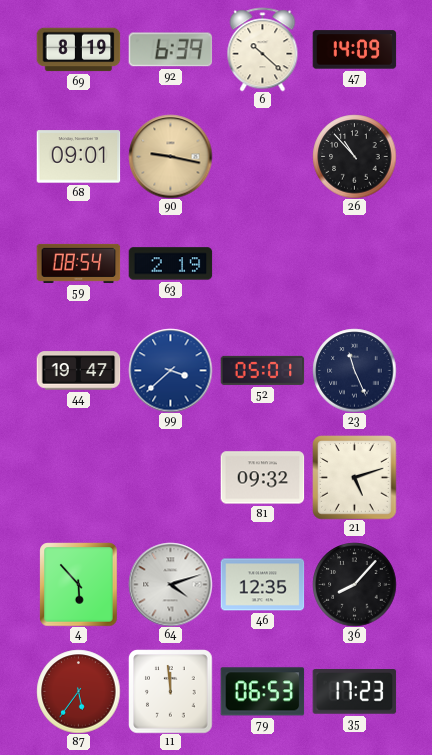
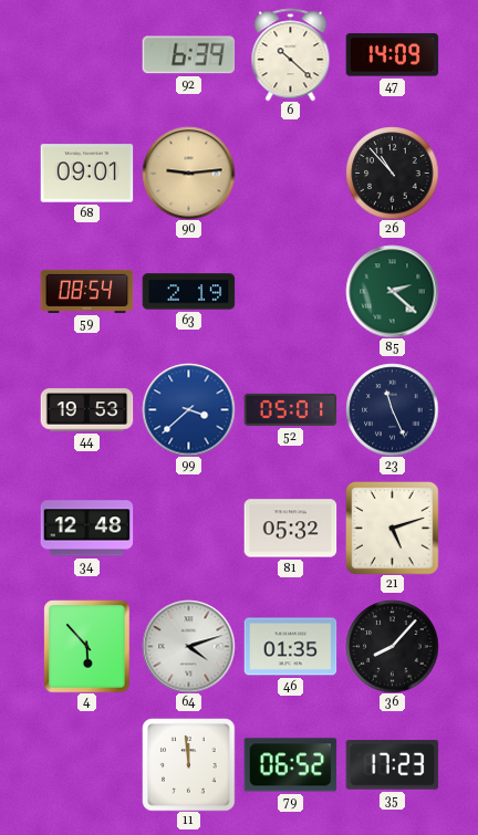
69: 8:19 -> none
90: 9:17 -> 9:14
85: none -> 2:22
44: 19:47 -> 19:53
34: none -> 12:48
81: 09:32 -> 05:32
46: 12:35 -> 01:35
87: 5:36 -> none
79: 06:53 -> 06:52
